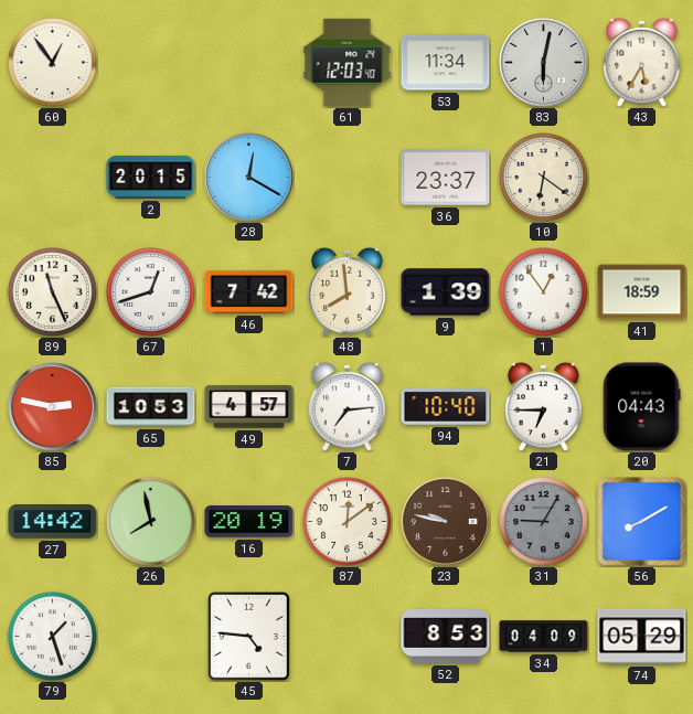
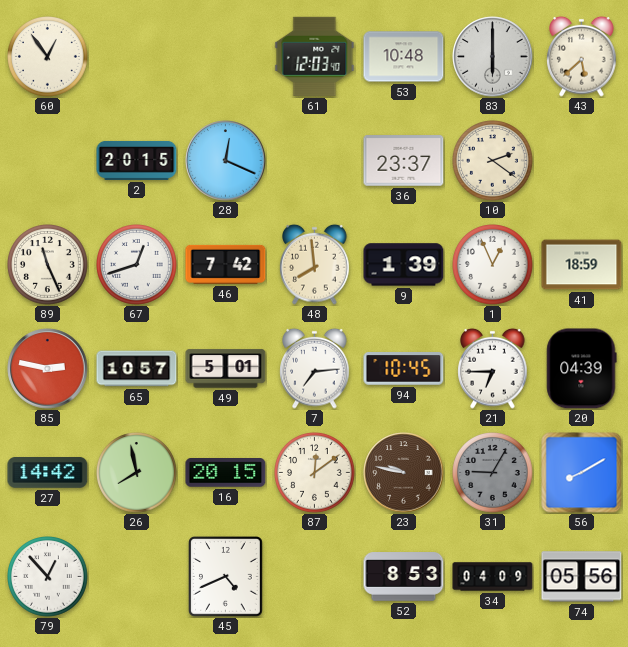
53: 11:34 -> 10:48
83: 6:02 -> 6:00
43: 5:35 -> 5:38
28: 12:20 -> 12:19
10: 6:21 -> 2:21
1: 12:54 -> 12:56
65: 10:53 -> 10:57
49: 4:57 -> 5:01
94: 10:40 -> 10:45
20: 04:43 -> 04:39
16: 20:19 -> 20:15
79: 1:27 -> 12:53
45: 4:46 -> 4:41
74: 05:29 -> 05:56
